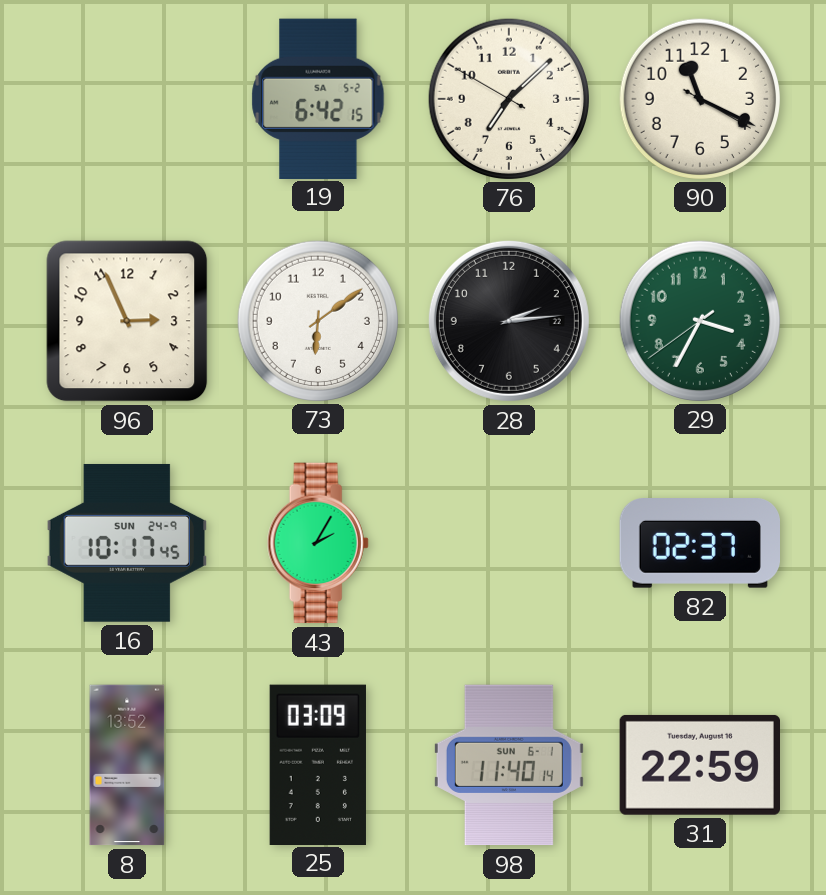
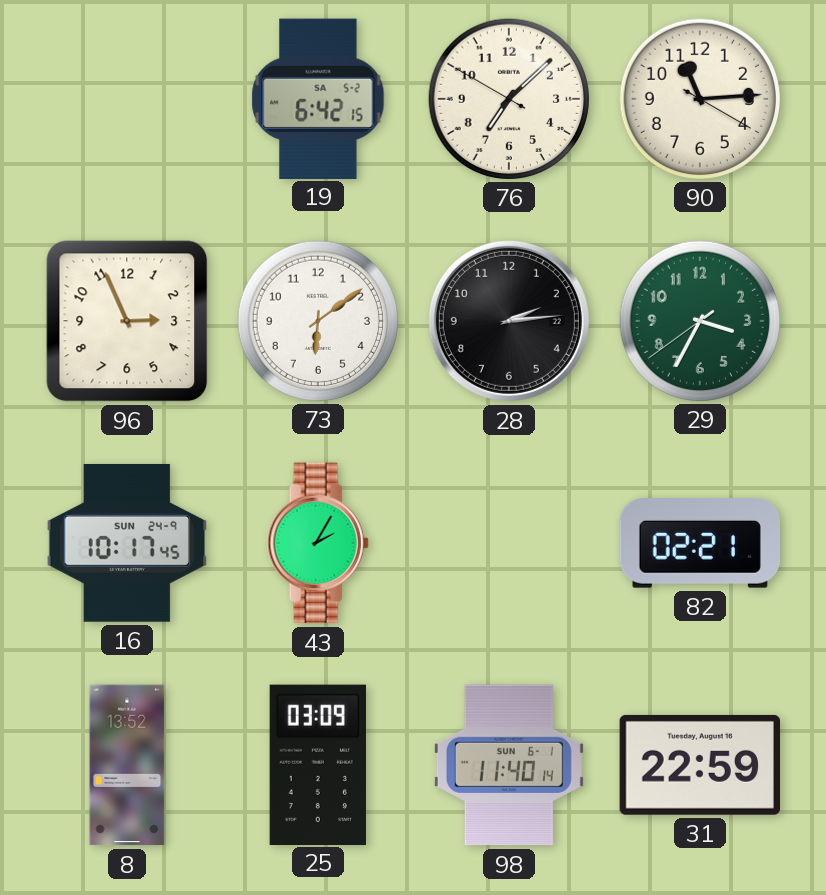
90: 11:19 -> 11:14
82: 02:37 -> 02:21
